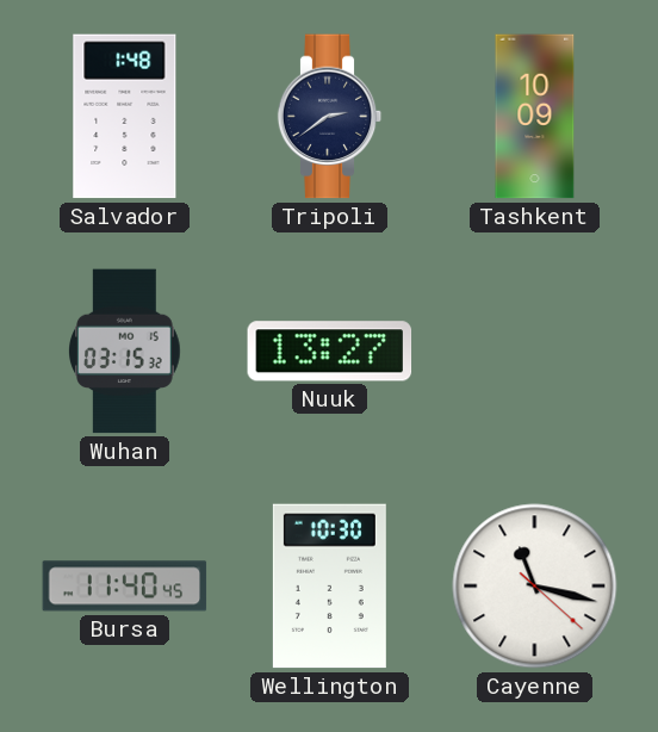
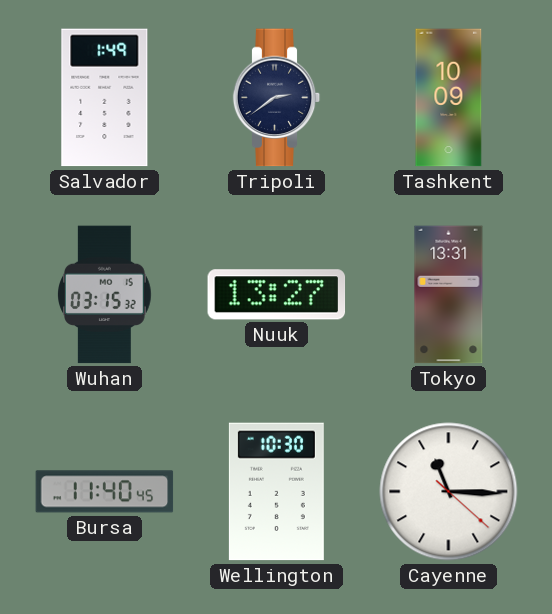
Salvador: 1:48 -> 1:49
Tokyo: none -> 13:31
Cayenne: 11:17 -> 11:15
